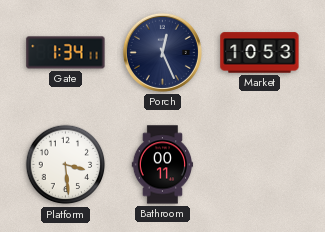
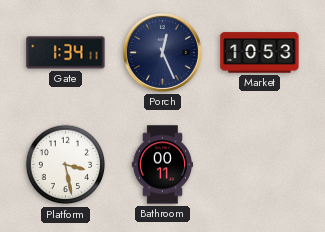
Platform: 3:29 -> 3:28
